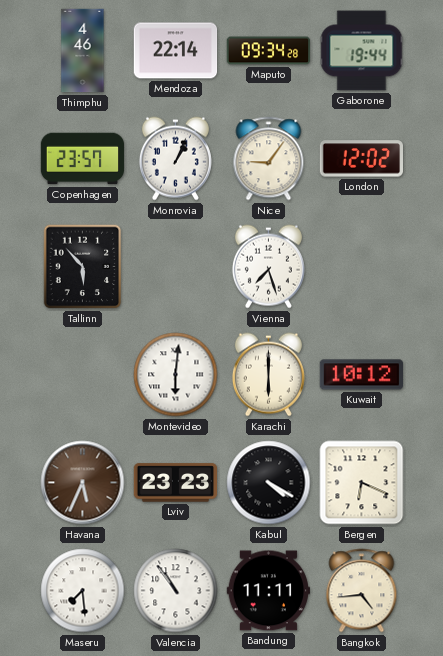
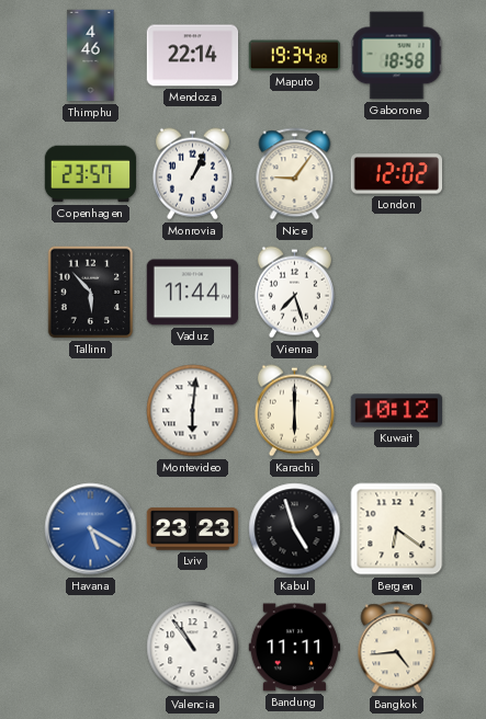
Maputo: 09:34 -> 19:34
Gaborone: 19:44 -> 18:58
Vaduz: none -> 11:44
Havana: 5:34 -> 5:20
Havana dial: brown -> blue
Kabul: 4:20 -> 4:57
Bergen: 6:19 -> 6:21
Maseru: 7:29 -> none
